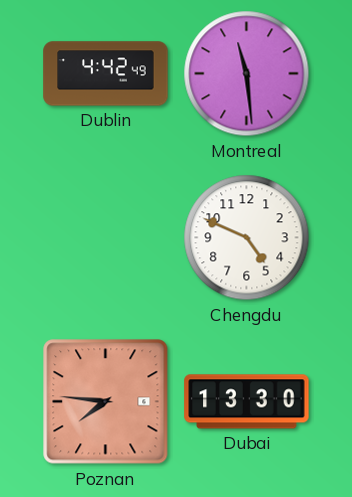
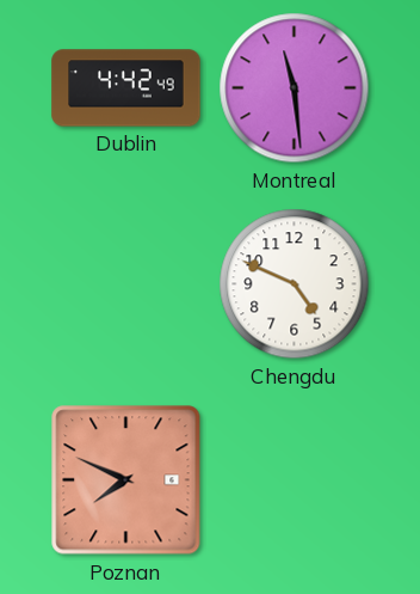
Poznan: 7:46 -> 7:49
Dubai: 13:30 -> none
